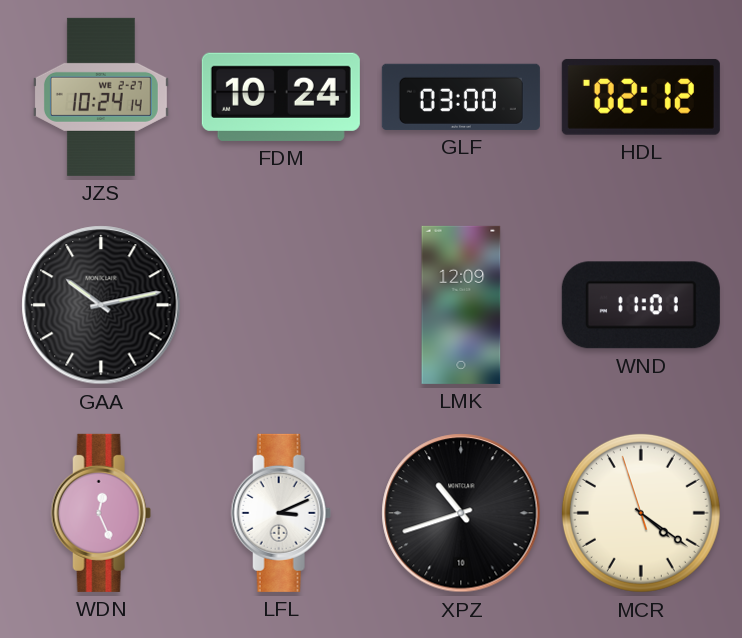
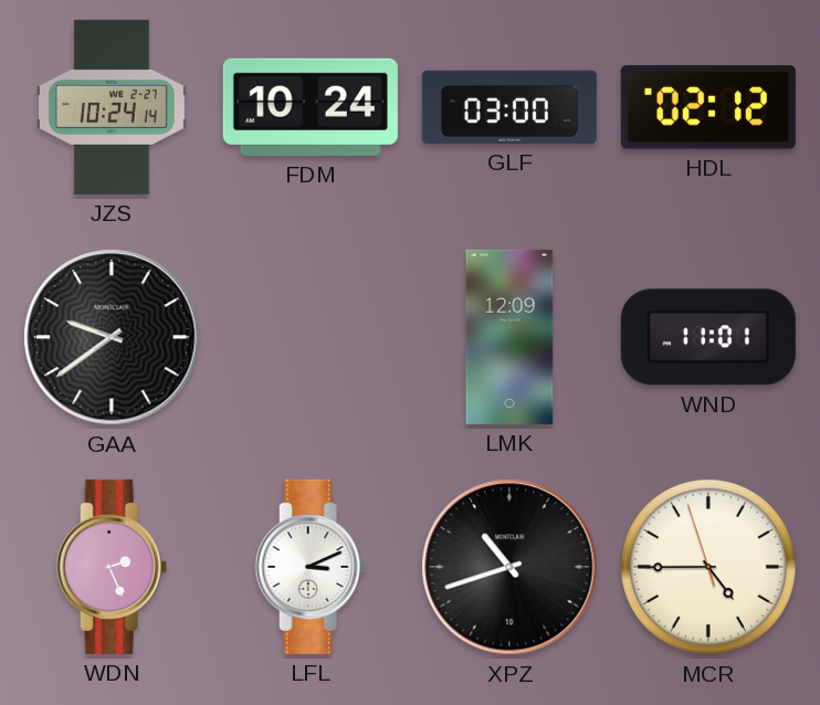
GAA: 10:13 -> 9:39
WDN: 12:26 -> 2:26
MCR: 4:20 -> 4:44
